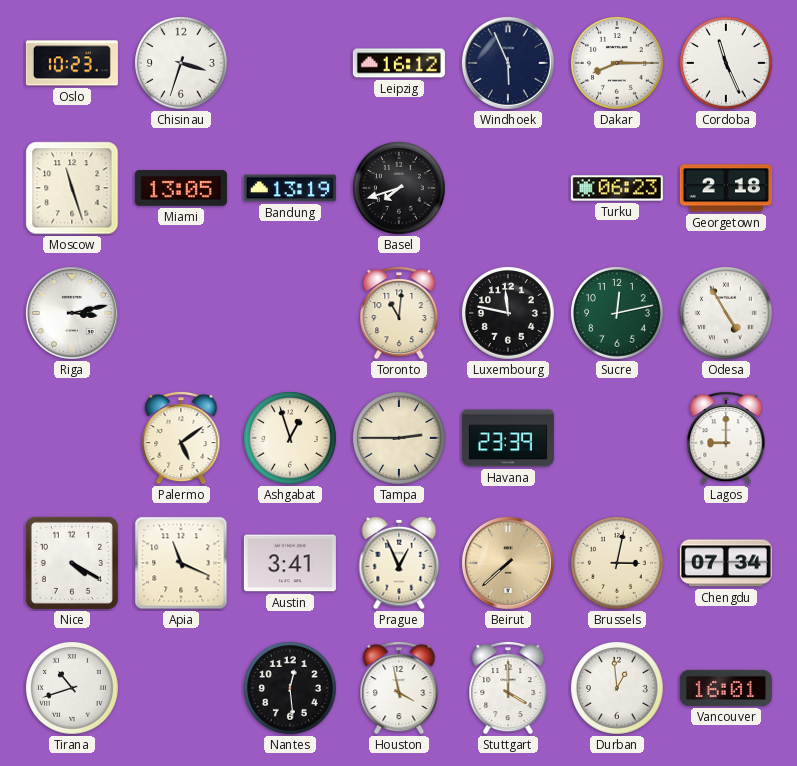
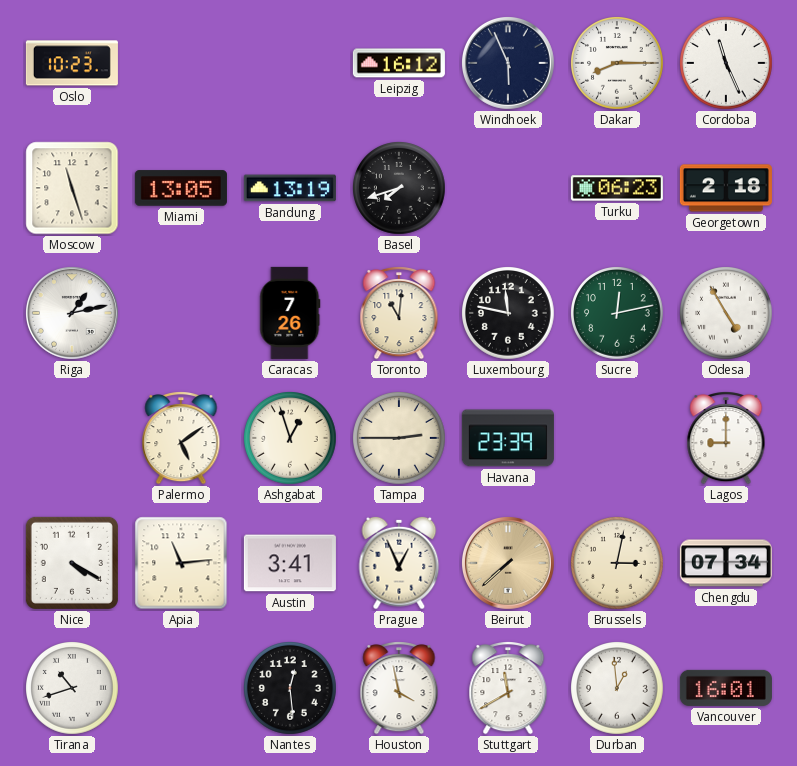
Chisinau: 3:33 -> none
Riga: 3:13 -> 1:13
Caracas: none -> 7:26
Apia: 11:19 -> 11:14
Stuttgart: 4:00 -> 11:40
